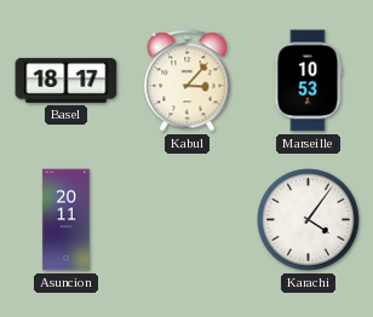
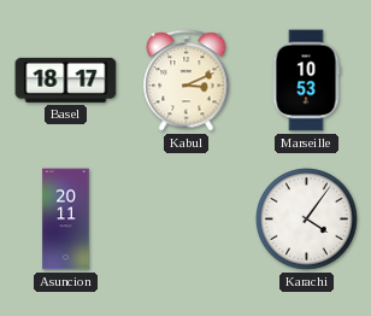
Kabul: 3:07 -> 3:11
